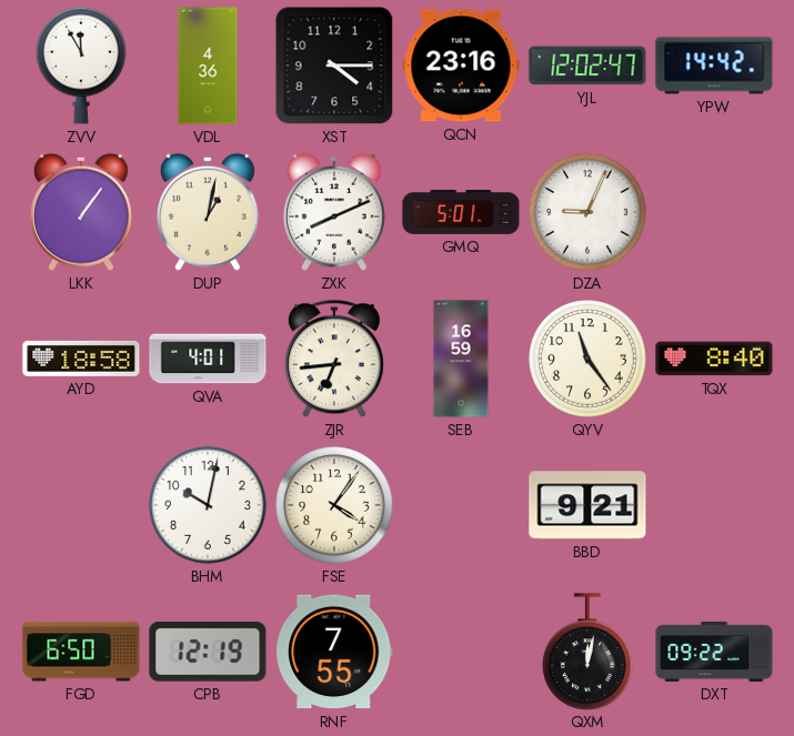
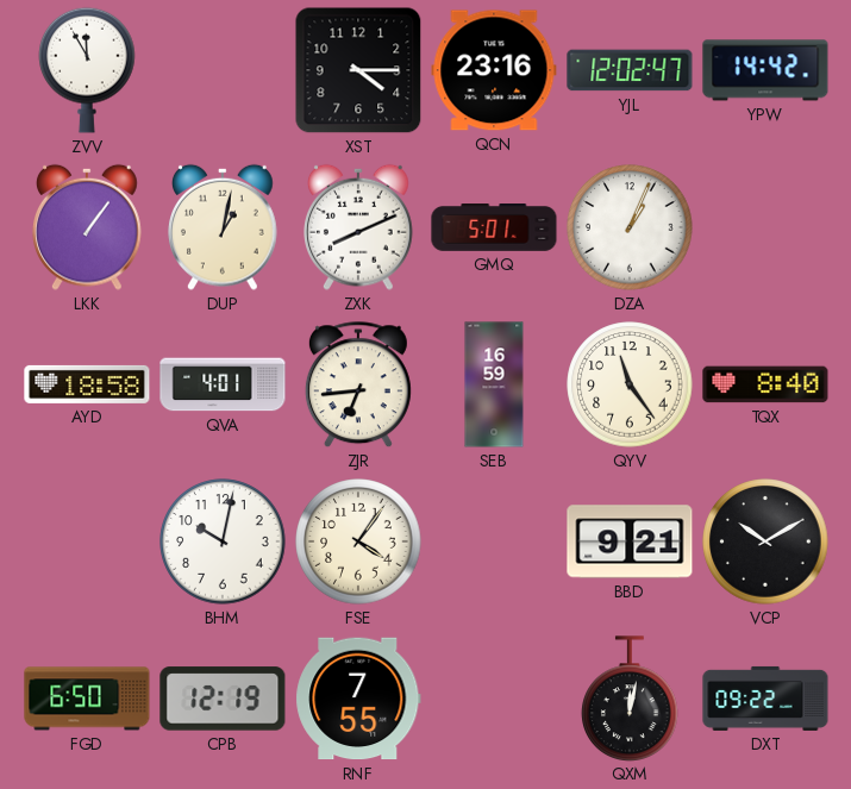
VDL: 4:36 -> none
DZA: 9:04 -> 1:04
VCP: none -> 10:10
